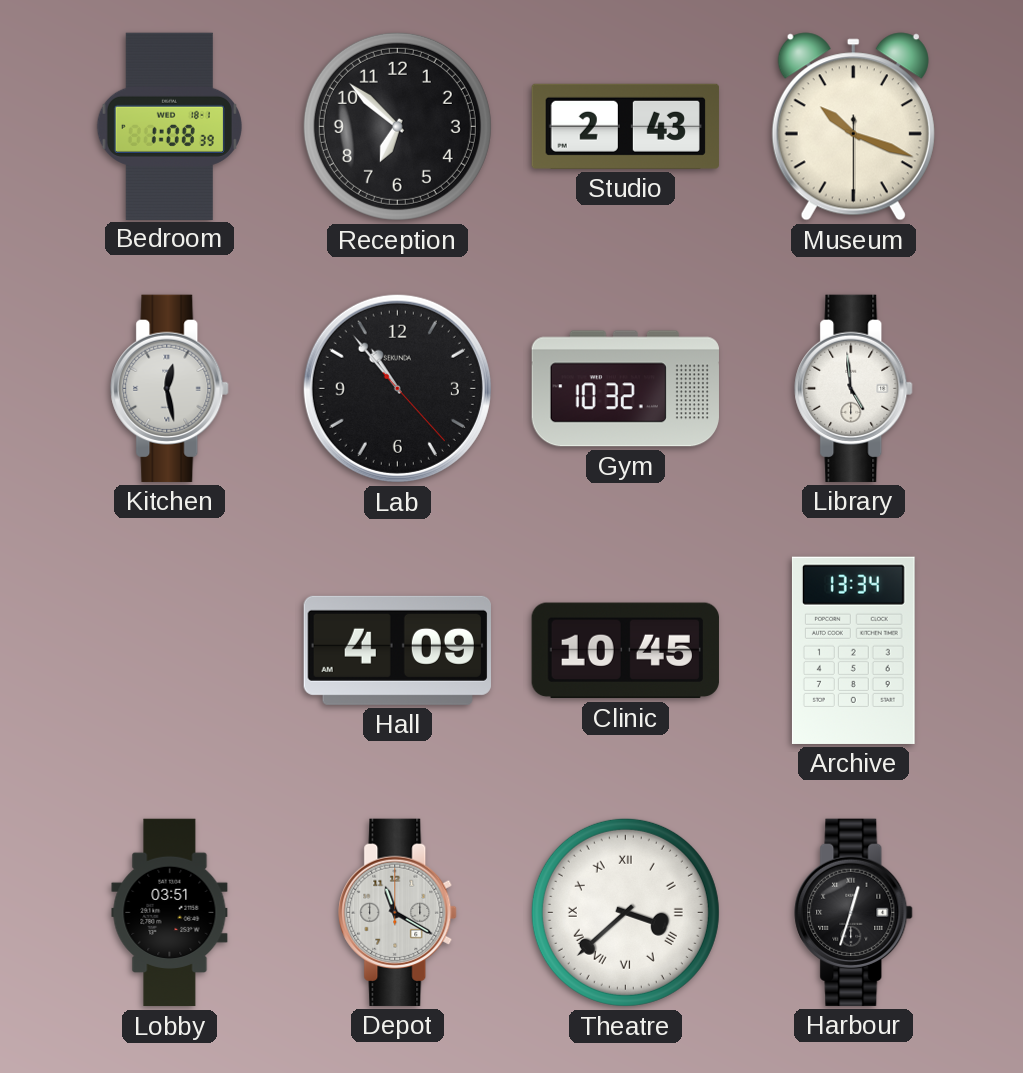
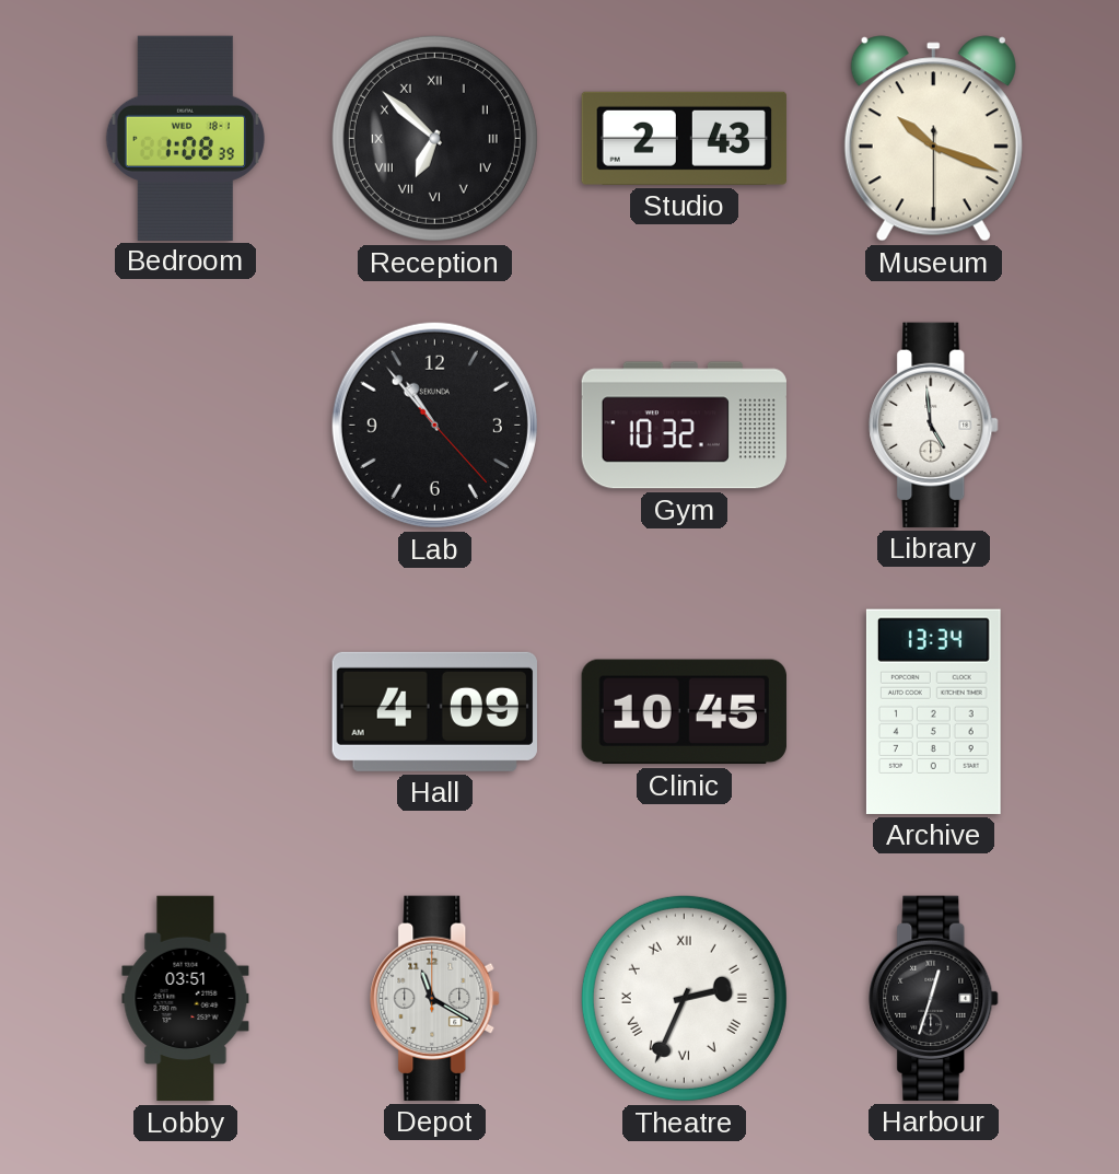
Reception numerals: Arabic -> Roman
Kitchen: 12:28 -> none
Theatre: 3:38 -> 2:34
